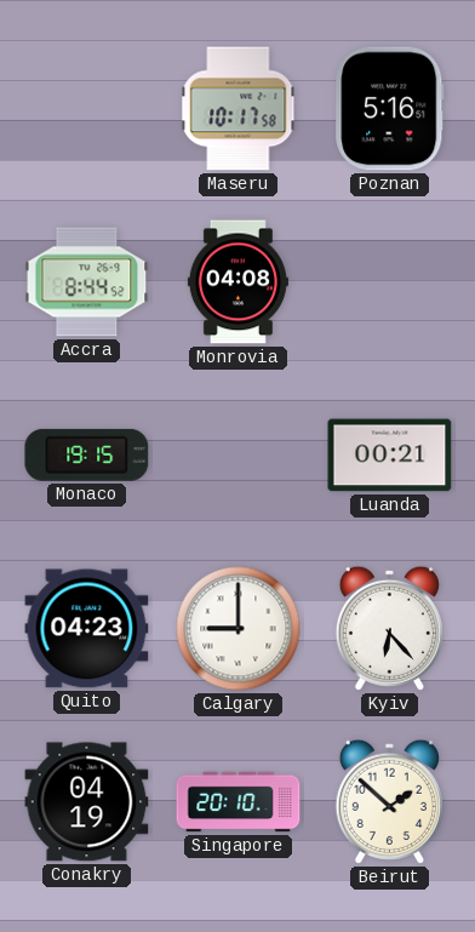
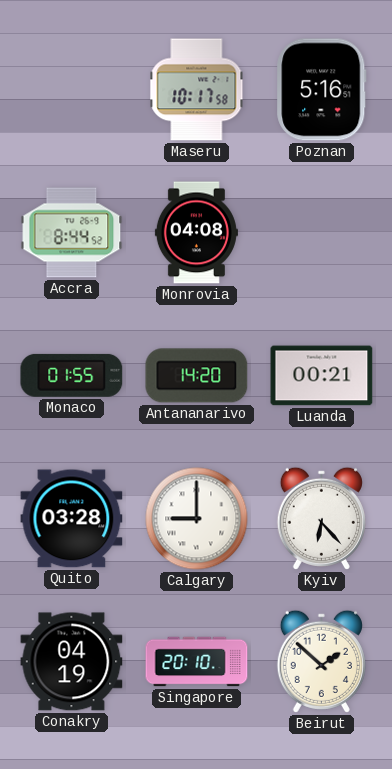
Monaco: 19:15 -> 01:55
Antananarivo: none -> 14:20
Quito: 04:23 -> 03:28
